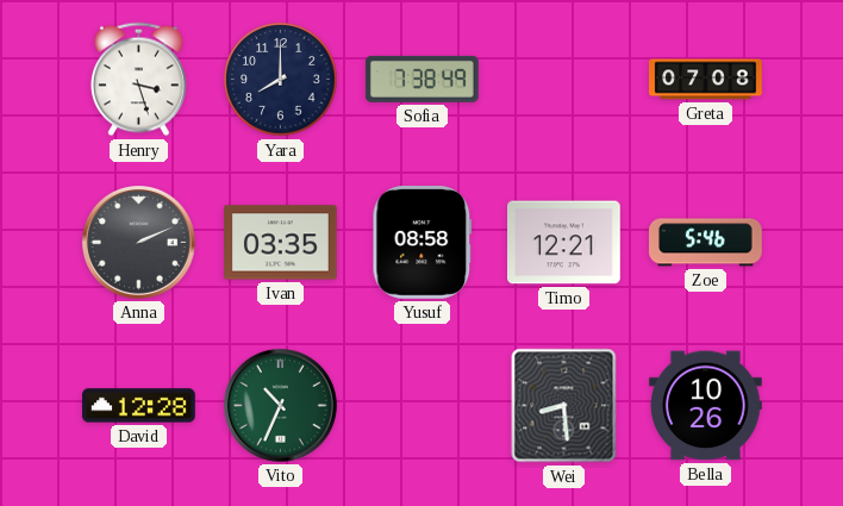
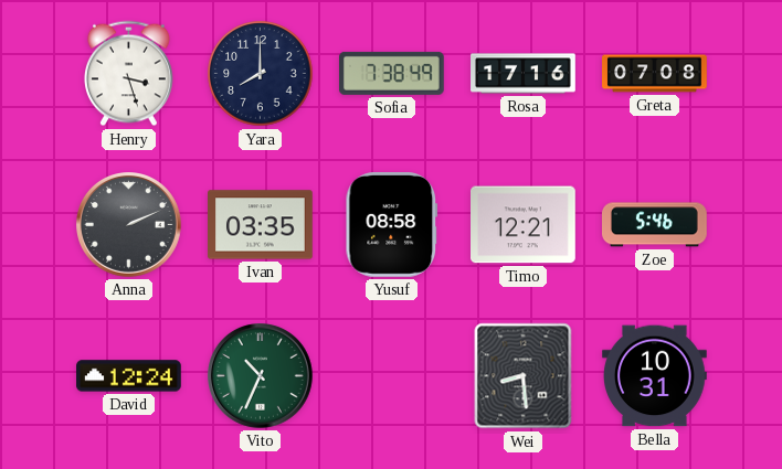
Rosa: none -> 17:16
David: 12:28 -> 12:24
Bella: 10:26 -> 10:31
